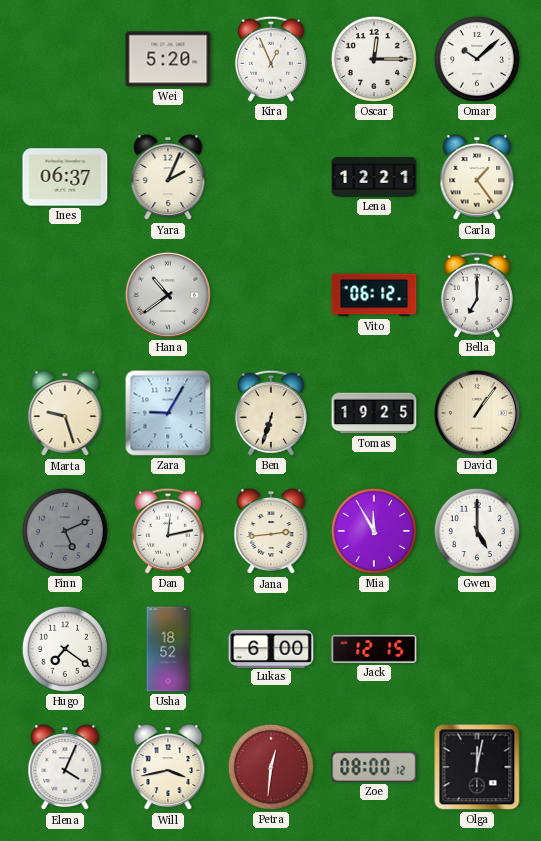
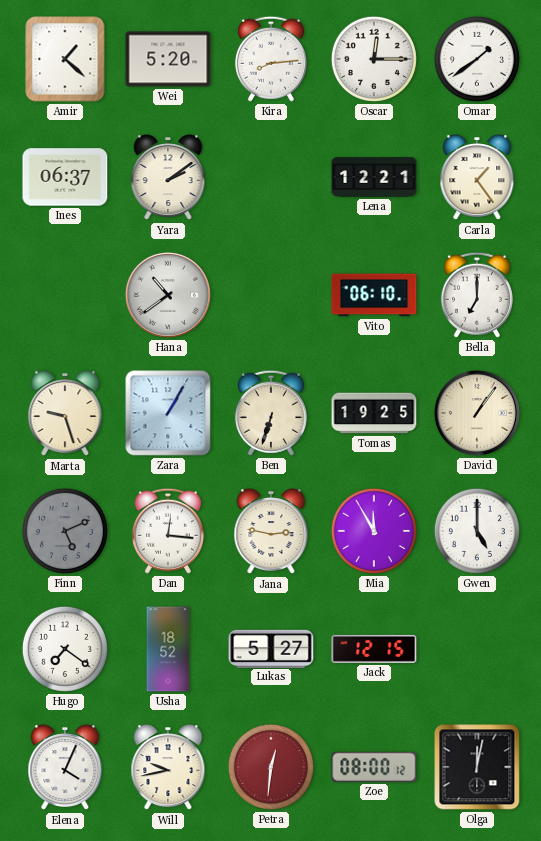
Amir: none -> 1:22
Kira: 12:56 -> 8:14
Omar: 10:08 -> 1:39
Yara: 2:04 -> 2:09
Vito: 06:12 -> 06:10
Zara: 9:05 -> 1:05
Dan: 12:13 -> 12:16
Jana: 2:44 -> 2:47
Lukas: 6:00 -> 5:27
Will: 3:43 -> 9:43
